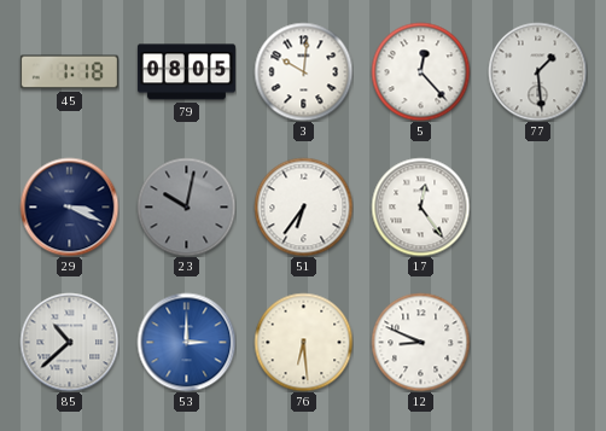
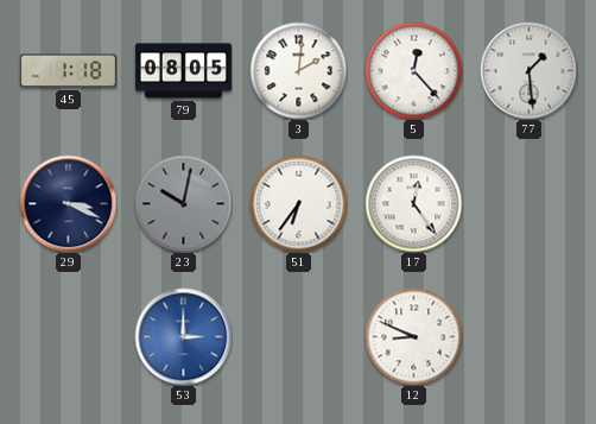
3: 10:01 -> 2:01
85: 10:38 -> none
76: 6:29 -> none
